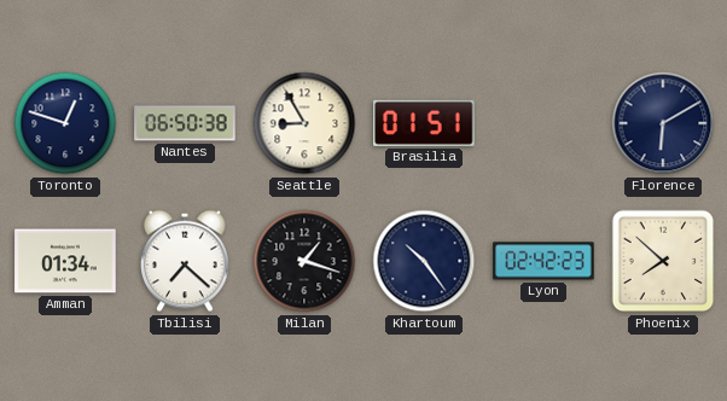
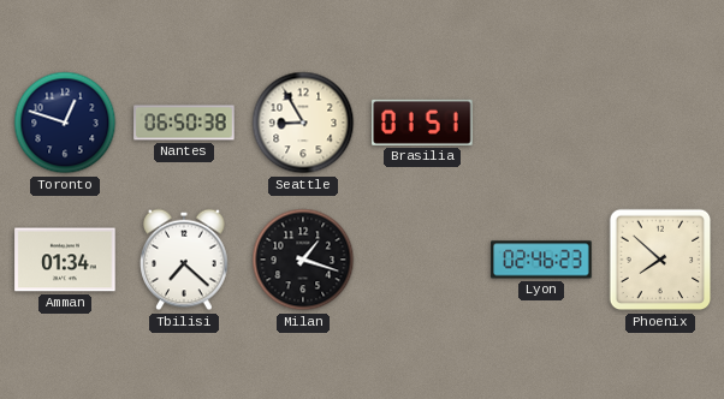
Florence: 6:10 -> none
Khartoum: 10:24 -> none
Lyon: 02:42 -> 02:46
